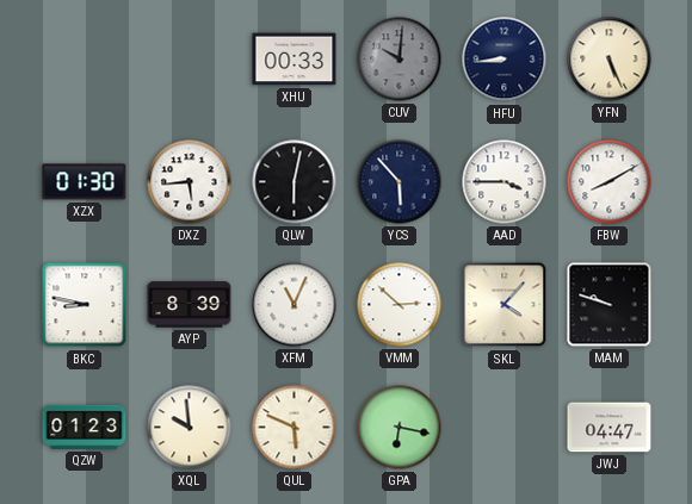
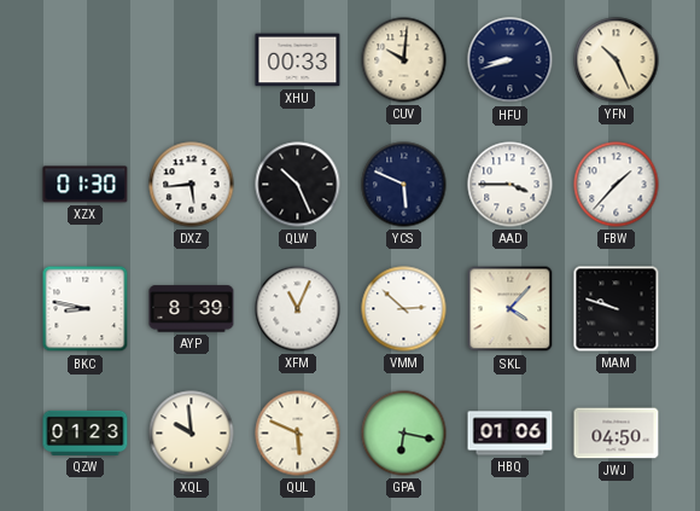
CUV dial: grey -> cream
HFU: 8:44 -> 8:42
YFN: 5:26 -> 10:26
QLW: 6:02 -> 10:26
YCS: 5:53 -> 5:49
FBW: 8:10 -> 1:37
HBQ: none -> 01:06
JWJ: 04:47 -> 04:50
